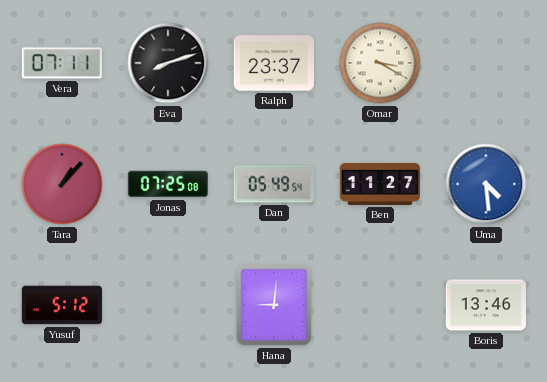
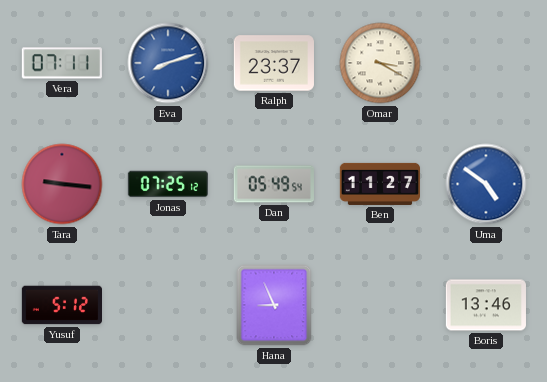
Eva dial: black -> blue
Tara: 1:07 -> 9:16
Jonas: 07:25:08 -> 07:25:12
Uma: 4:29 -> 4:51
Hana: 9:01 -> 8:56
